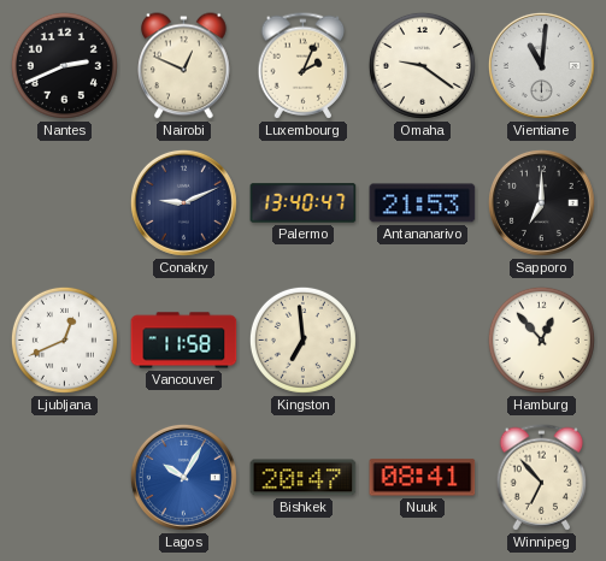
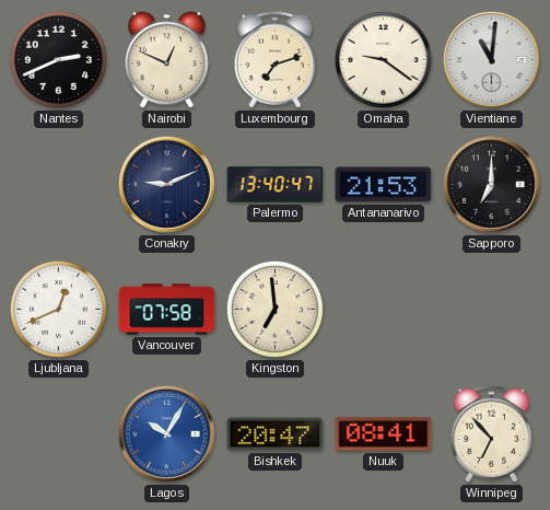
Luxembourg: 2:04 -> 7:12
Vancouver: 11:58 -> 07:58
Hamburg: 12:53 -> none
